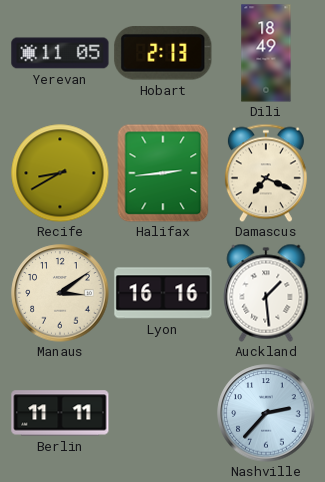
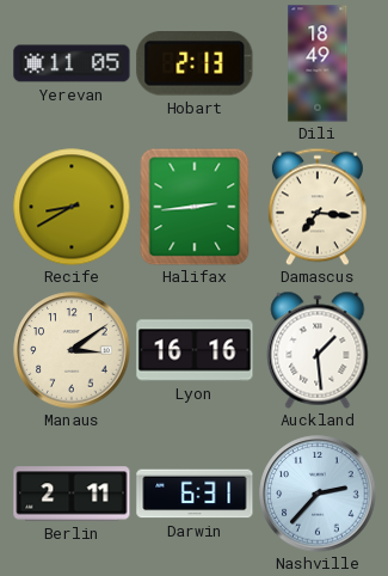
Damascus: 7:19 -> 7:16
Berlin: 11:11 -> 2:11
Darwin: none -> 6:31
